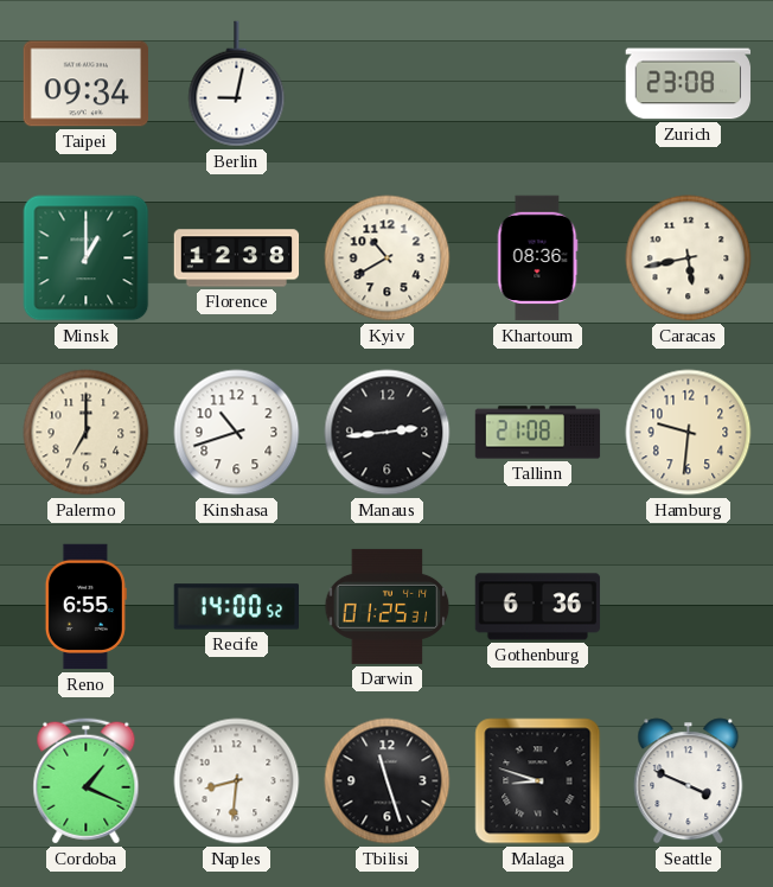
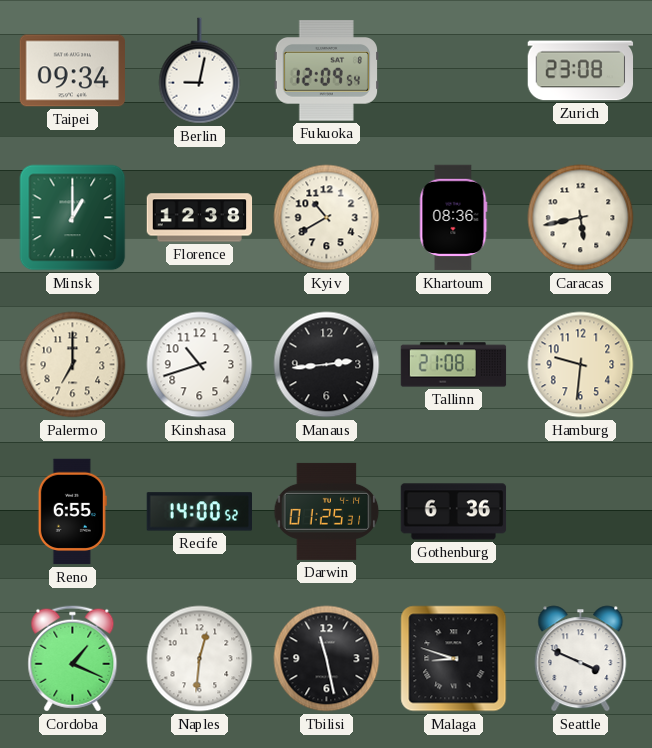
Fukuoka: none -> 12:09
Naples: 8:31 -> 12:31
Tbilisi: 11:27 -> 11:28
